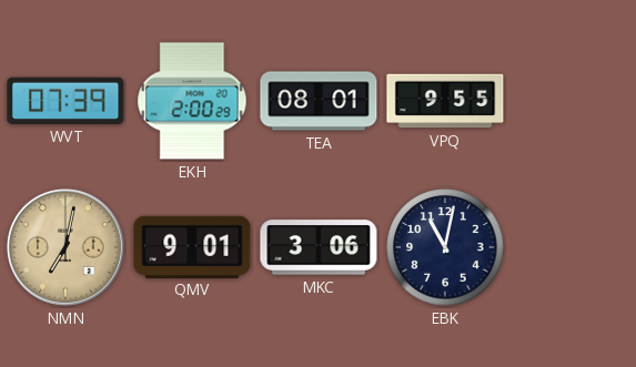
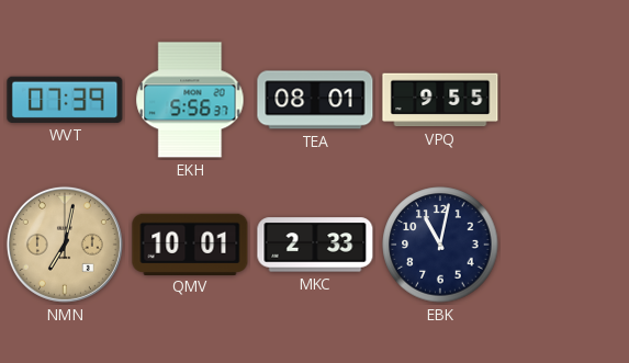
EKH: 2:00 -> 5:56
QMV: 9:01 -> 10:01
MKC: 3:06 -> 2:33
